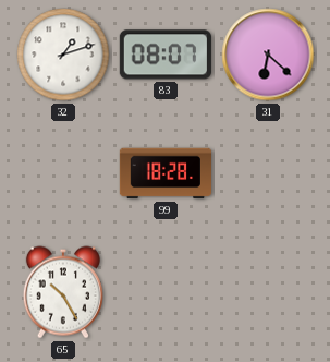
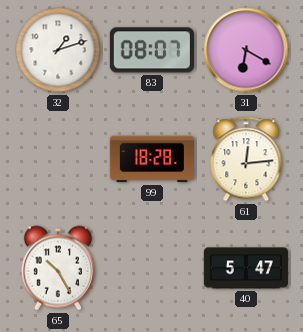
31: 6:22 -> 6:20
61: none -> 12:14
40: none -> 5:47
